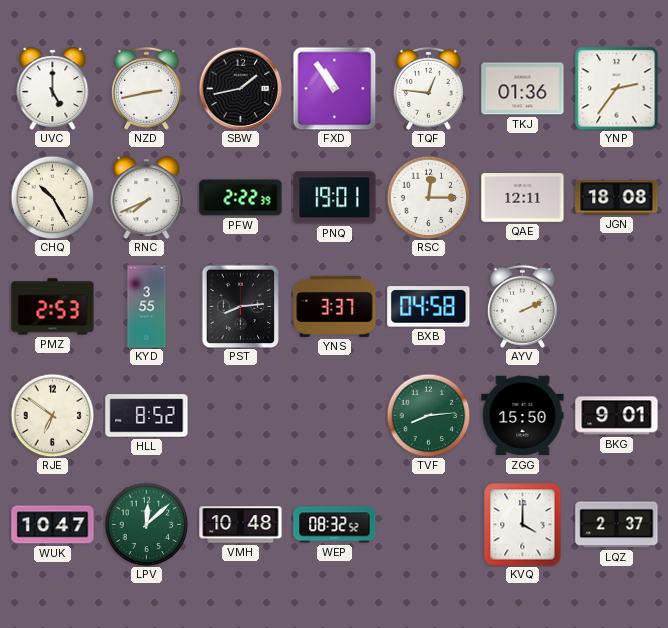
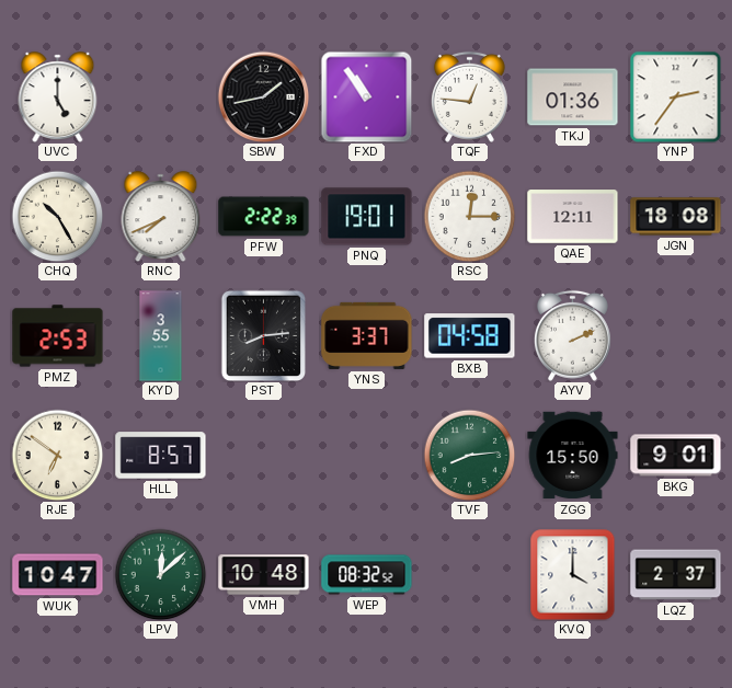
NZD: 2:43 -> none
HLL: 8:52 -> 8:57
